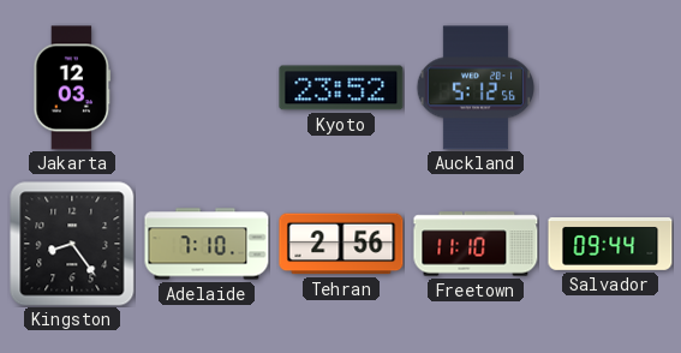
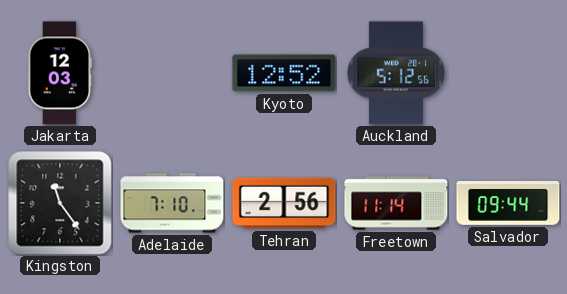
Kyoto: 23:52 -> 12:52
Kingston: 8:24 -> 11:24
Freetown: 11:10 -> 11:14
